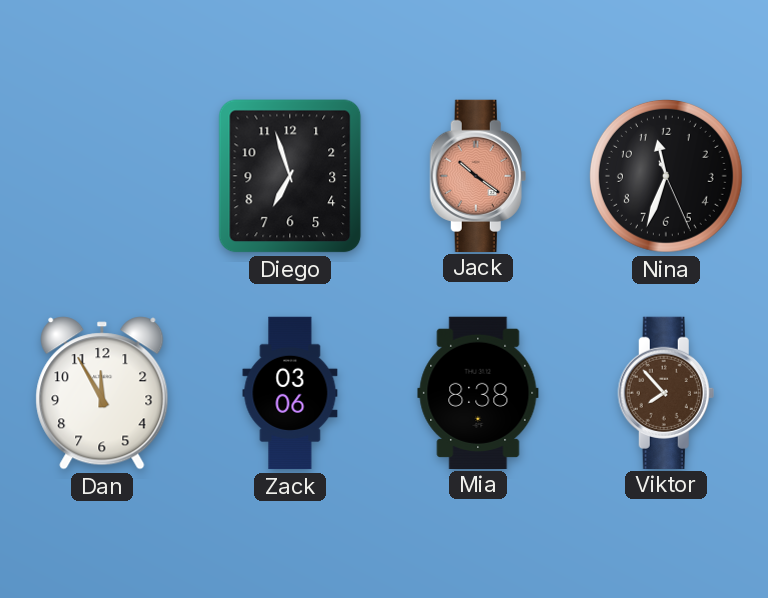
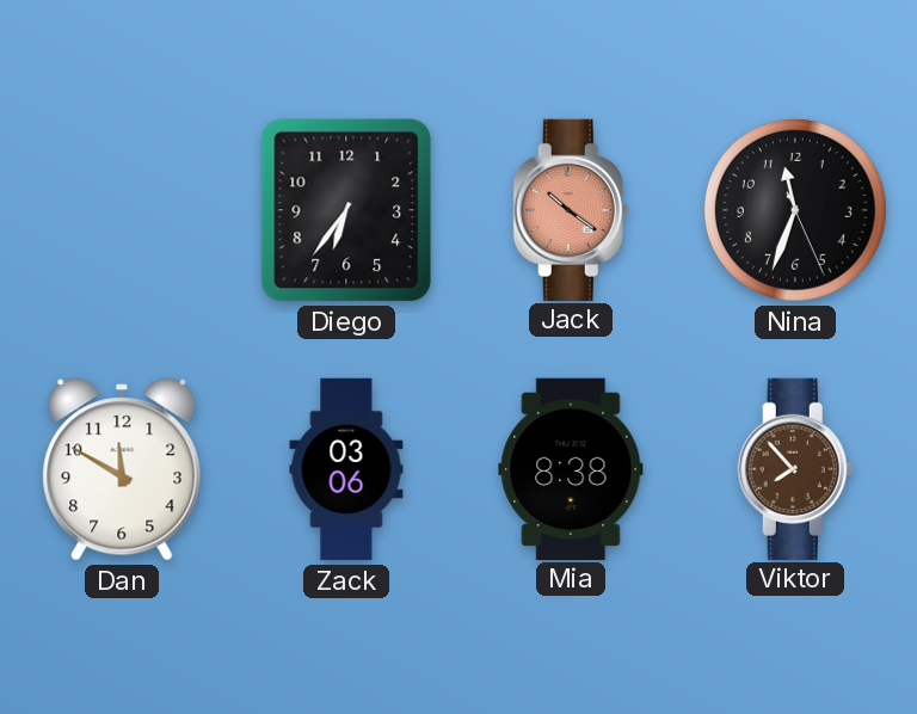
Diego: 6:57 -> 6:36
Dan: 11:55 -> 11:50
